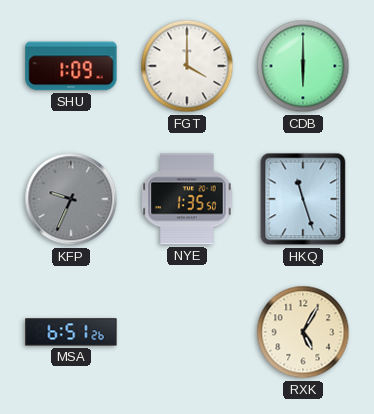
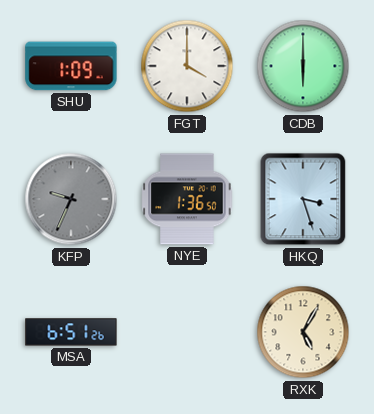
NYE: 1:35 -> 1:36
HKQ: 11:27 -> 3:27
